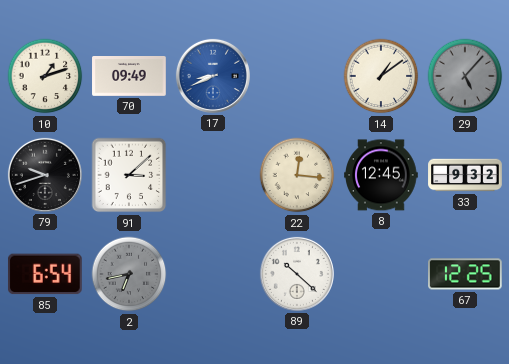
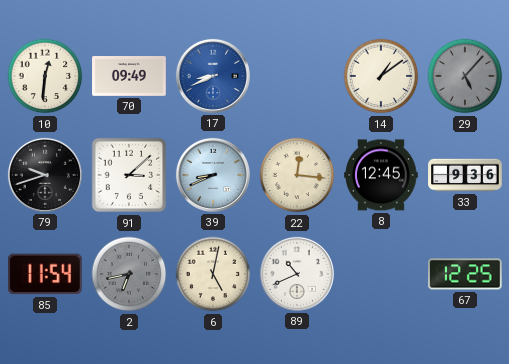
10: 1:12 -> 12:31
39: none -> 8:41
33: 9:32 -> 9:36
85: 6:54 -> 11:54
6: none -> 5:02
89: 10:22 -> 10:41
